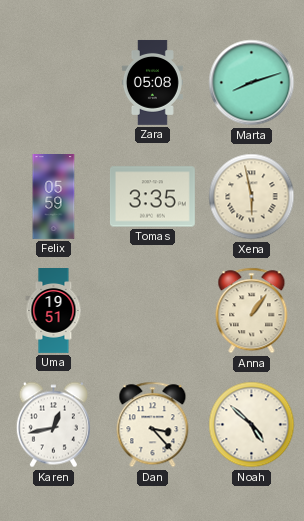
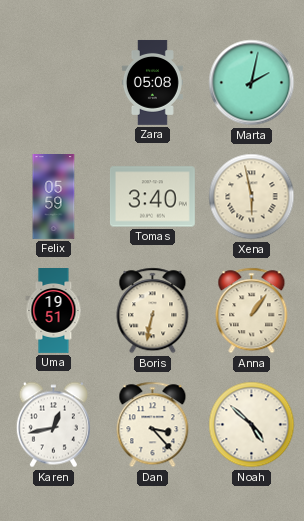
Marta: 8:12 -> 2:02
Tomas: 3:35 -> 3:40
Boris: none -> 6:32
